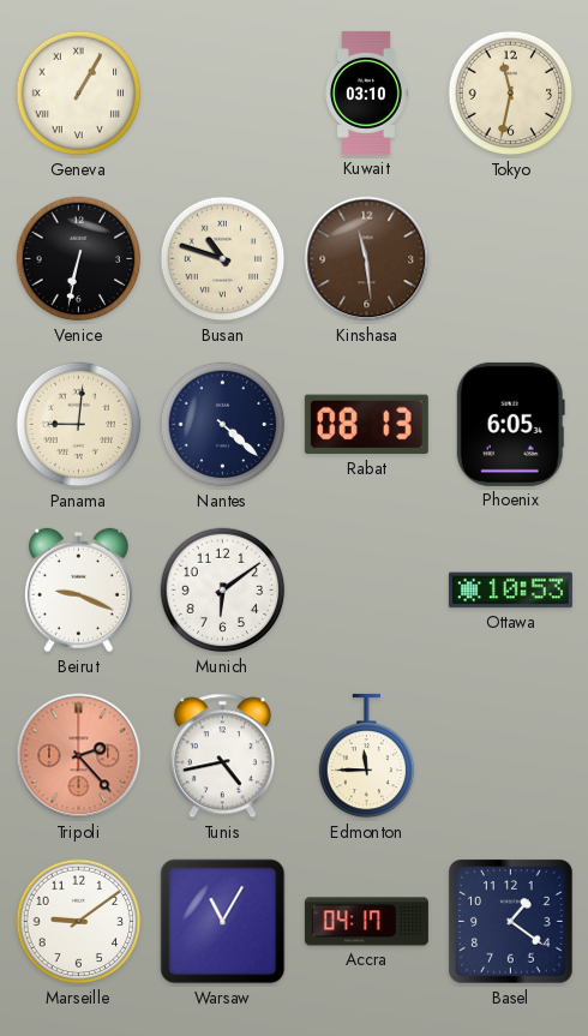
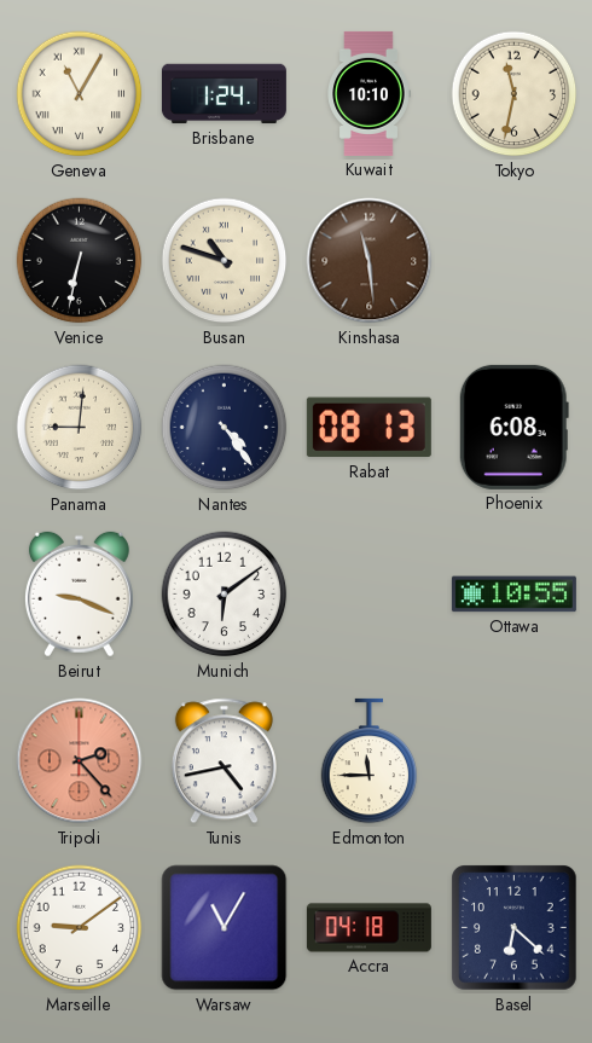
Geneva: 1:05 -> 11:05
Brisbane: none -> 1:24
Kuwait: 03:10 -> 10:10
Nantes: 4:22 -> 4:24
Phoenix: 6:05 -> 6:08
Ottawa: 10:53 -> 10:55
Accra: 04:17 -> 04:18
Basel: 1:21 -> 6:22
